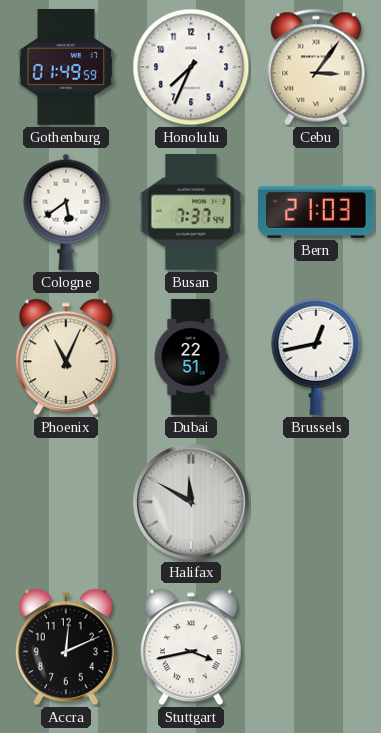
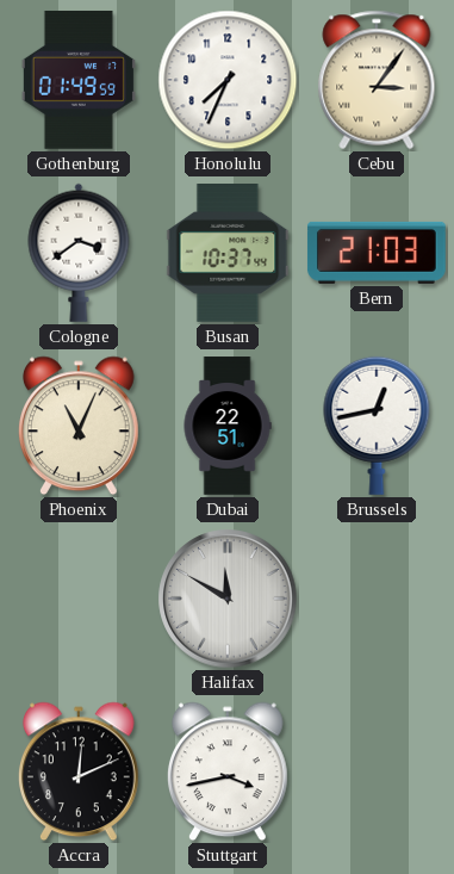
Cologne: 5:39 -> 3:39
Busan: 7:37 -> 10:37
